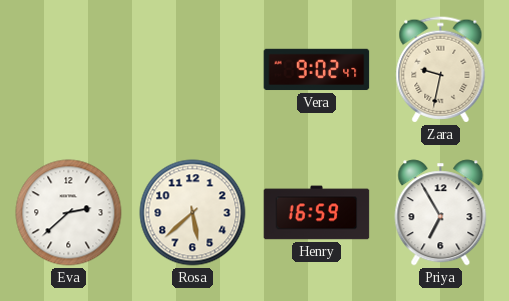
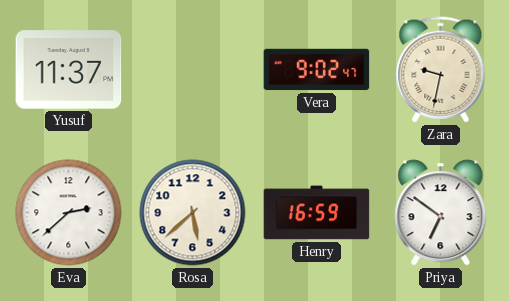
Yusuf: none -> 11:37
Priya: 6:55 -> 6:51
